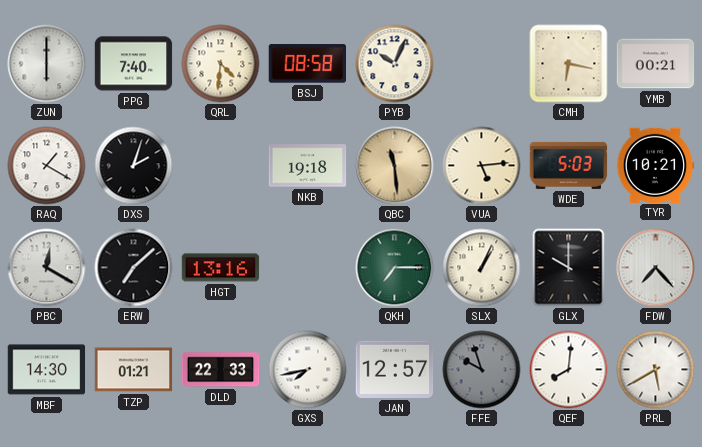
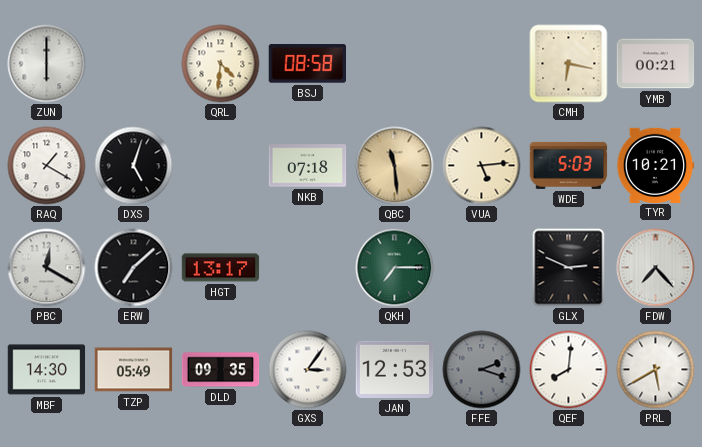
PPG: 7:40 -> none
PYB: 10:04 -> none
DXS: 2:03 -> 5:03
NKB: 19:18 -> 07:18
HGT: 13:16 -> 13:17
SLX: 1:04 -> none
GLX: 10:00 -> 2:49
TZP: 01:21 -> 05:49
DLD: 22:33 -> 09:35
GXS: 7:43 -> 3:06
JAN: 12:57 -> 12:53
FFE: 9:57 -> 2:18
